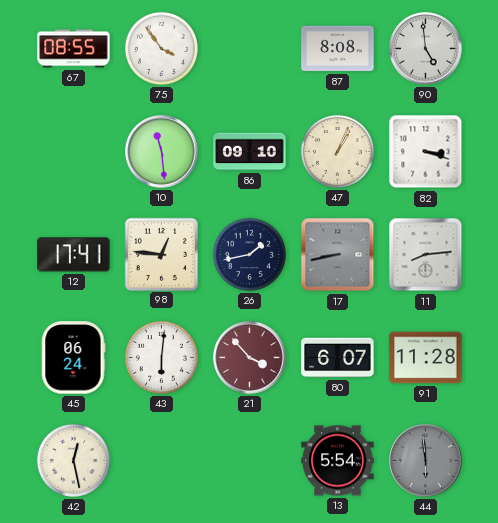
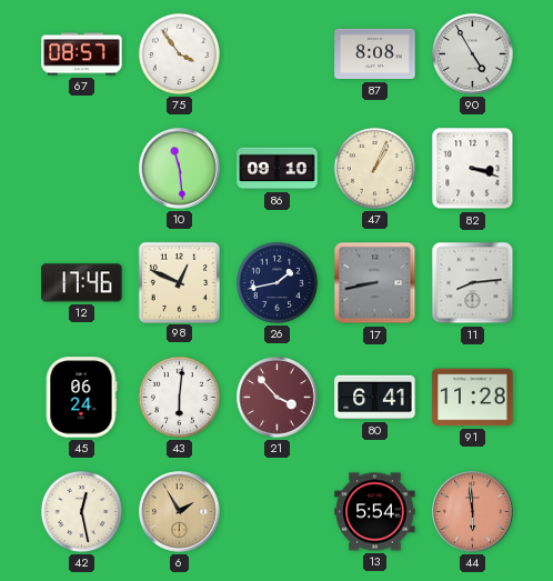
67: 08:55 -> 08:57
90: 4:59 -> 4:55
12: 17:41 -> 17:46
98: 12:46 -> 12:49
80: 6:07 -> 6:41
6: none -> 1:55
44 dial: grey -> salmon
